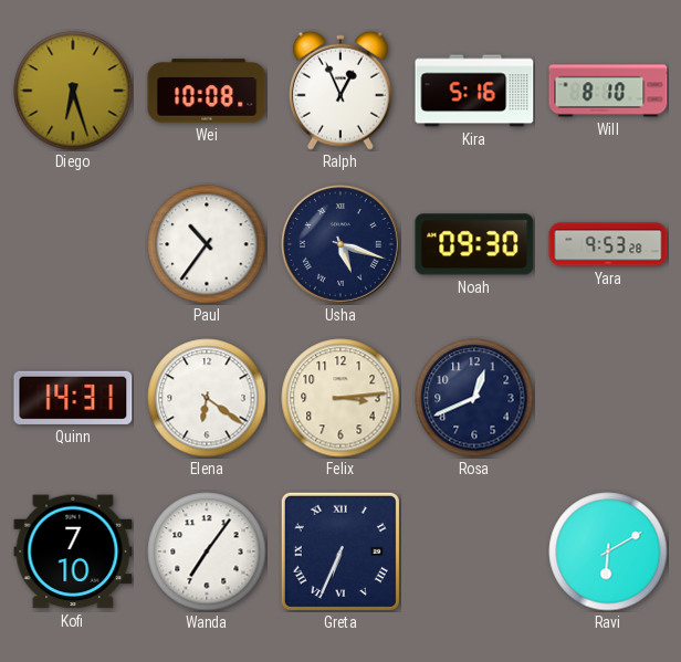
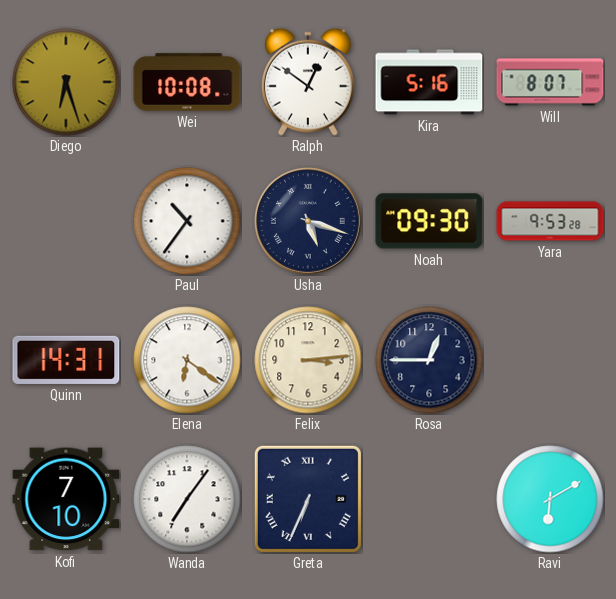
Ralph: 12:56 -> 12:51
Will: 8:10 -> 8:07
Rosa: 12:41 -> 12:45
